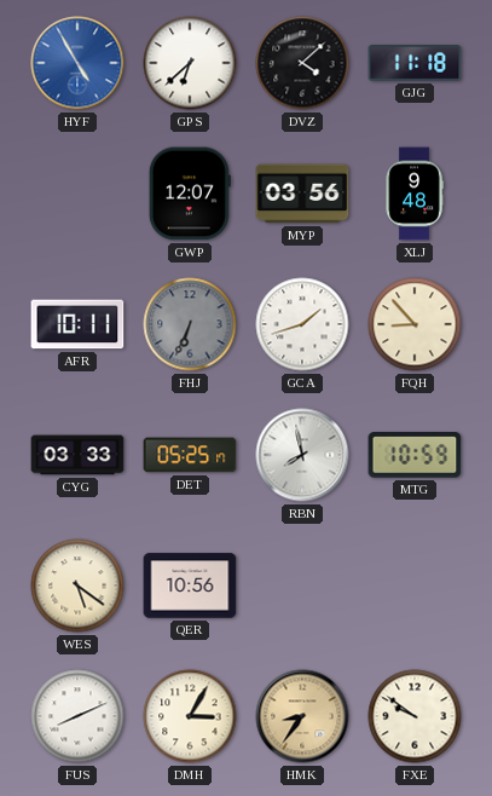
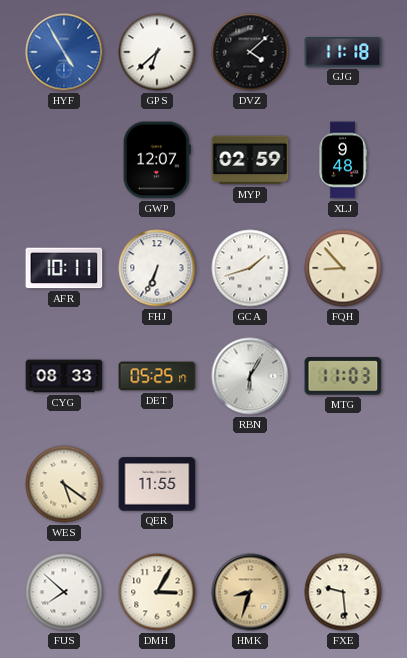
MYP: 03:56 -> 02:59
FHJ dial: grey -> white
CYG: 03:33 -> 08:33
RBN: 7:58 -> 6:05
MTG: 10:59 -> 11:03
QER: 10:56 -> 11:55
FUS: 8:11 -> 7:52
HMK: 8:36 -> 8:33
FXE: 9:51 -> 9:29
